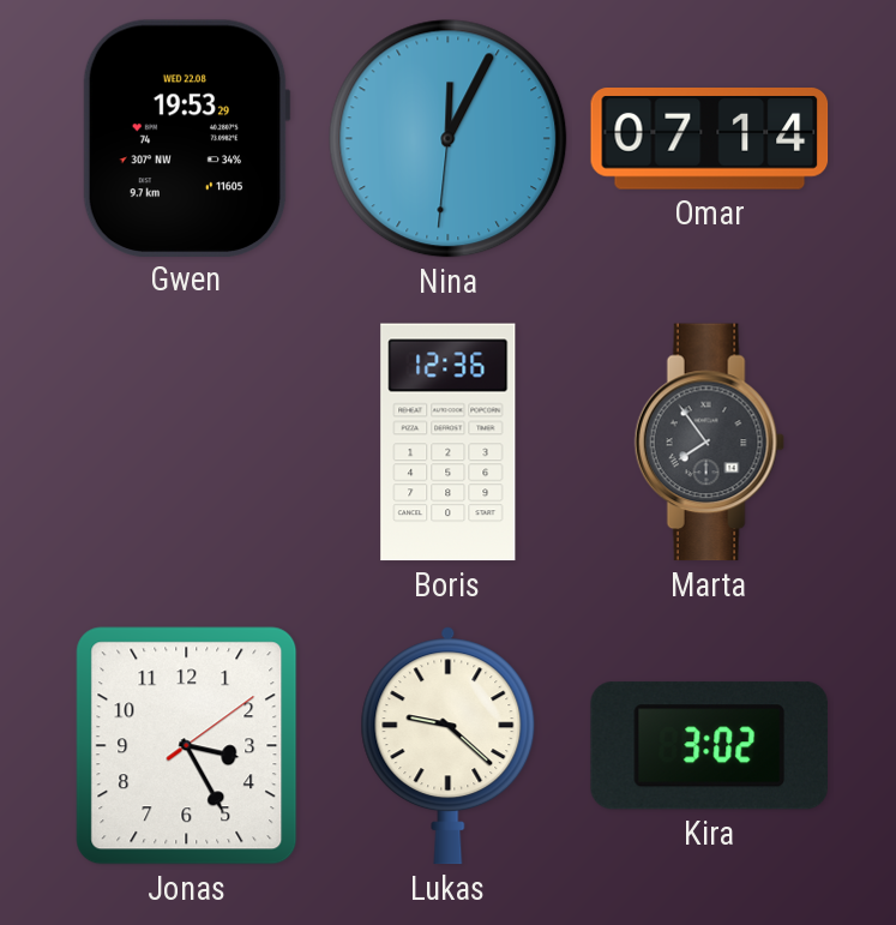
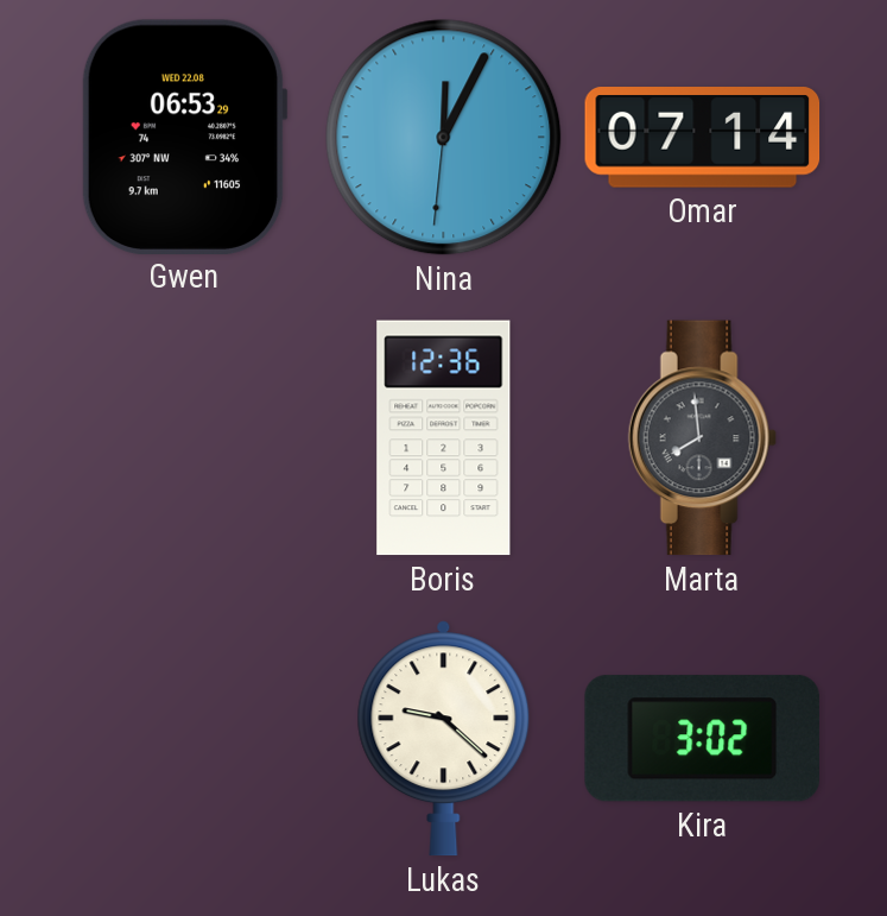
Gwen: 19:53 -> 06:53
Marta: 7:54 -> 7:59
Jonas: 3:25 -> none
